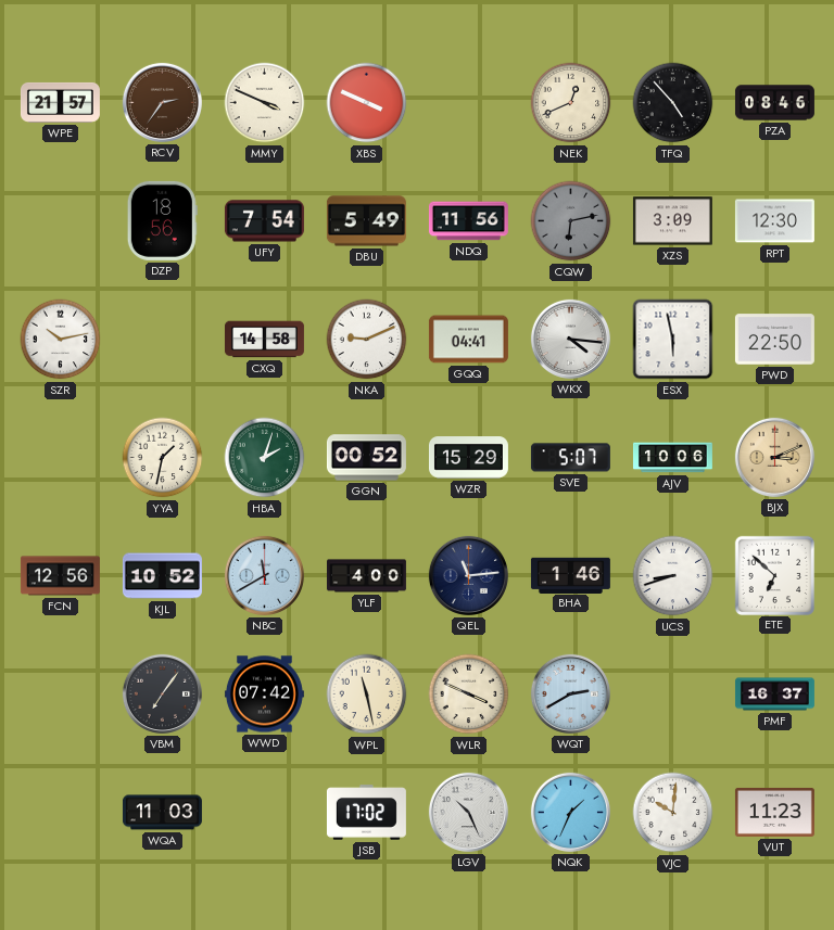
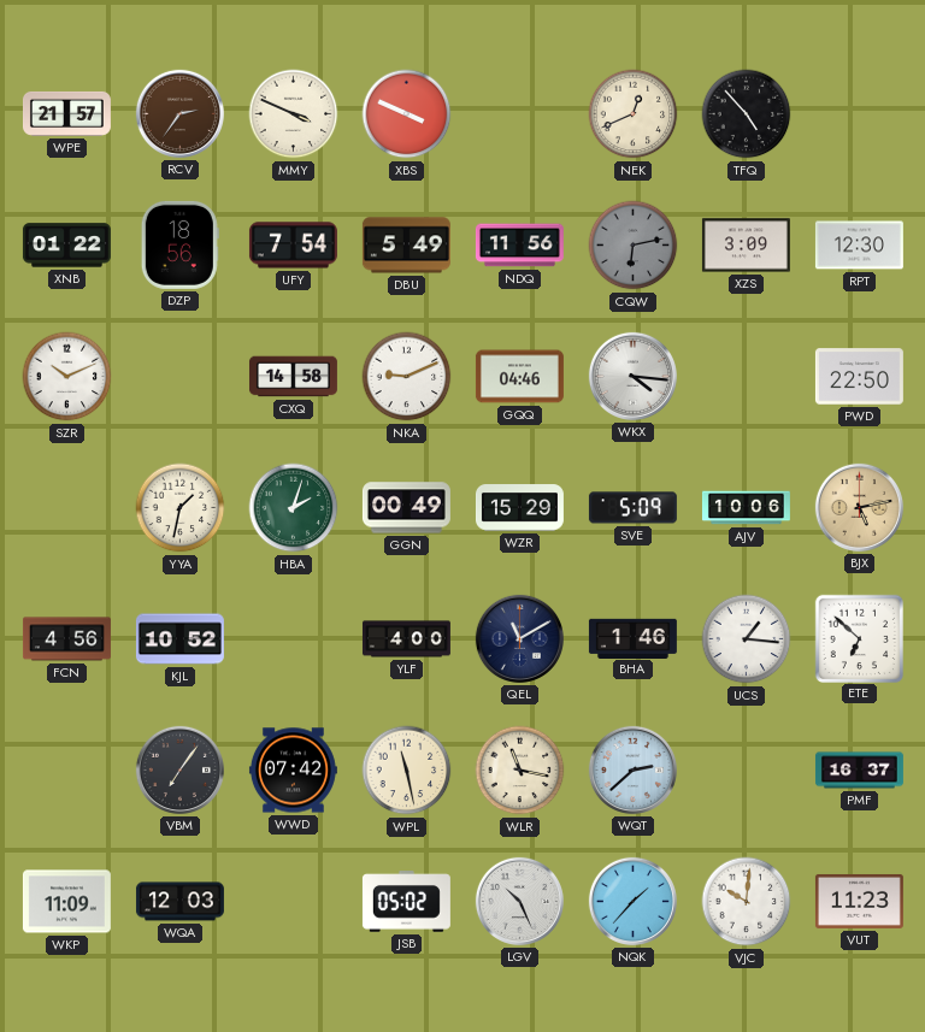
PZA: 08:46 -> none
XNB: none -> 01:22
SZR: 10:13 -> 10:11
GQQ: 04:41 -> 04:46
ESX: 5:58 -> none
GGN: 00:52 -> 00:49
SVE: 5:07 -> 5:09
BJX: 3:11 -> 5:13
FCN: 12:56 -> 4:56
NBC: 11:40 -> none
QEL: 11:14 -> 11:10
UCS: 8:42 -> 1:16
WLR: 3:49 -> 11:17
WQT: 2:40 -> 2:38
WKP: none -> 11:09
WQA: 11:03 -> 12:03
JSB: 17:02 -> 05:02
NQK: 1:34 -> 1:37
